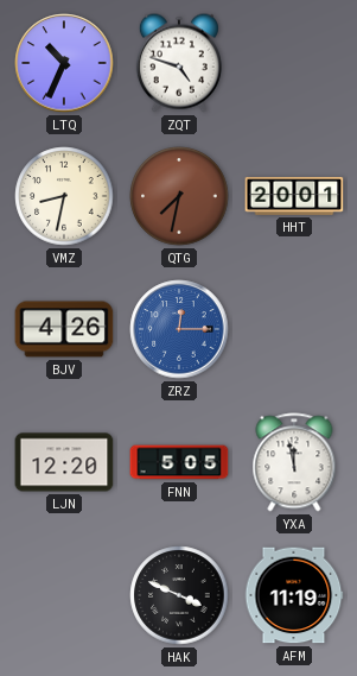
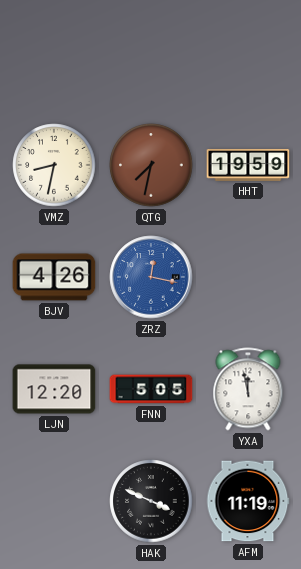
LTQ: 10:34 -> none
ZQT: 4:48 -> none
HHT: 20:01 -> 19:59
ZRZ: 12:15 -> 12:17
